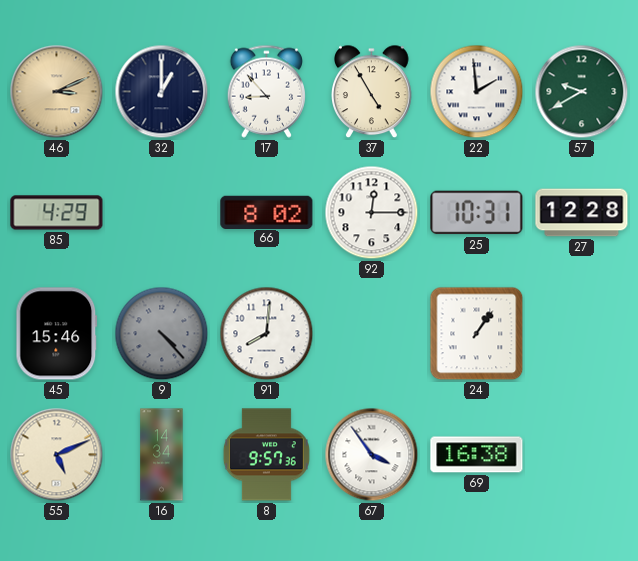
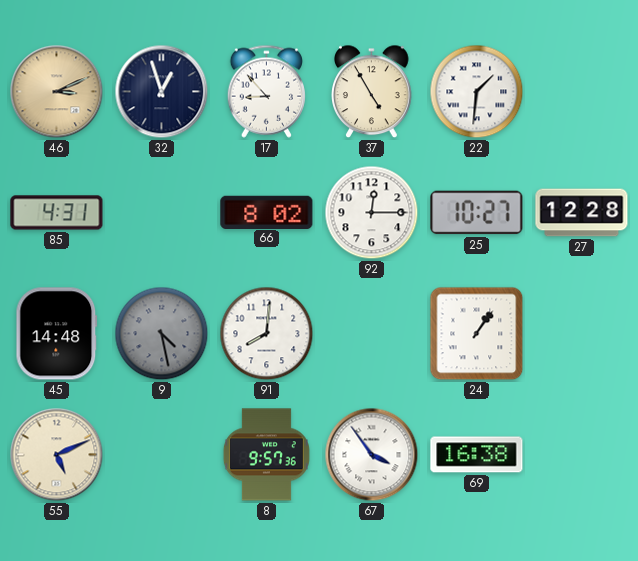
32: 1:00 -> 12:57
22: 1:59 -> 1:31
57: 9:40 -> none
85: 4:29 -> 4:31
25: 10:31 -> 10:27
45: 15:46 -> 14:48
9: 4:23 -> 4:28
16: 14:34 -> none
